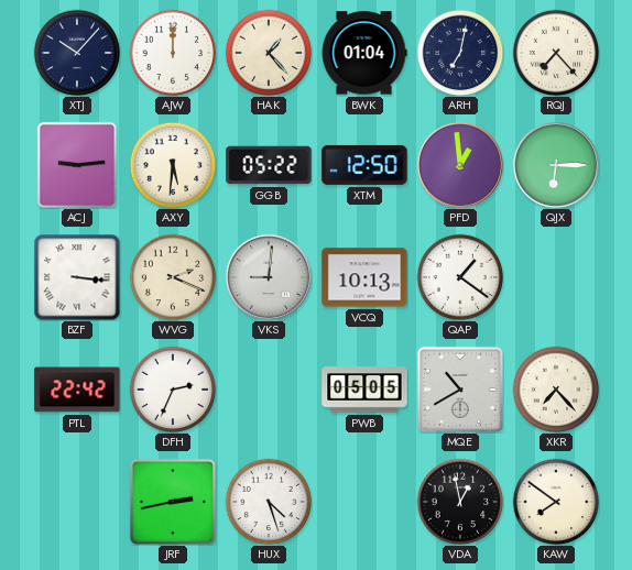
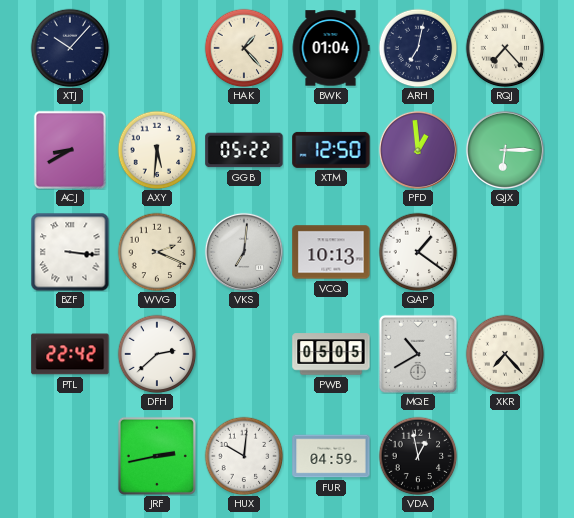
AJW: 12:00 -> none
ACJ: 9:14 -> 8:40
VKS: 9:01 -> 7:01
DFH: 2:34 -> 2:38
HUX: 4:27 -> 10:01
FUR: none -> 04:59
KAW: 7:51 -> none
